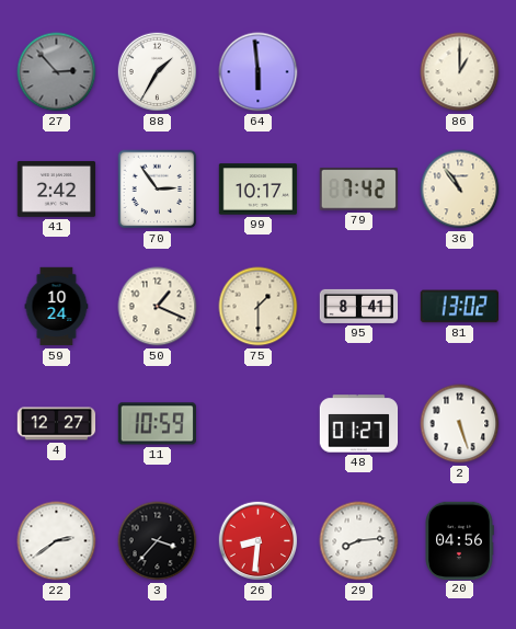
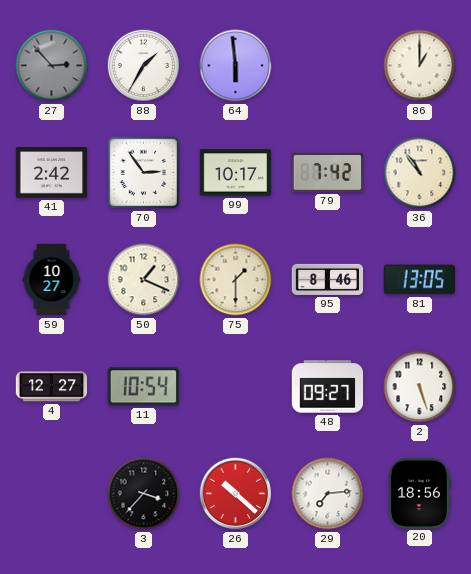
59: 10:24 -> 10:27
95: 8:41 -> 8:46
81: 13:02 -> 13:05
11: 10:59 -> 10:54
48: 01:27 -> 09:27
22: 2:39 -> none
26: 8:31 -> 10:22
29: 8:14 -> 7:14
20: 04:56 -> 18:56
